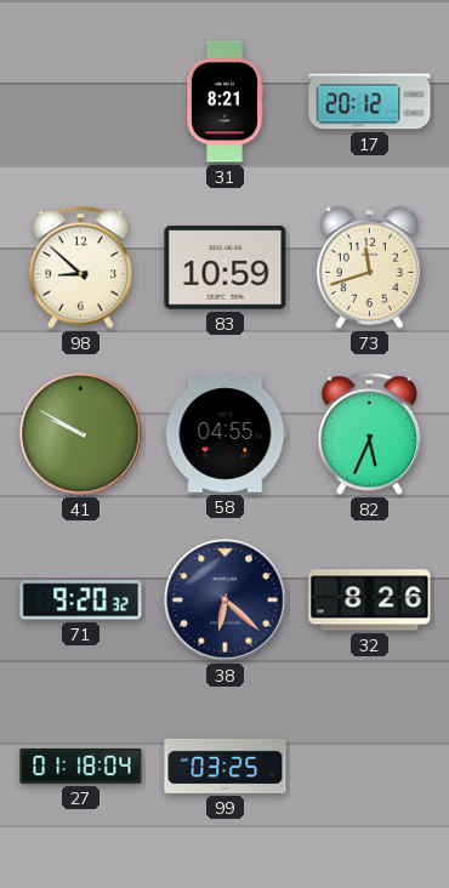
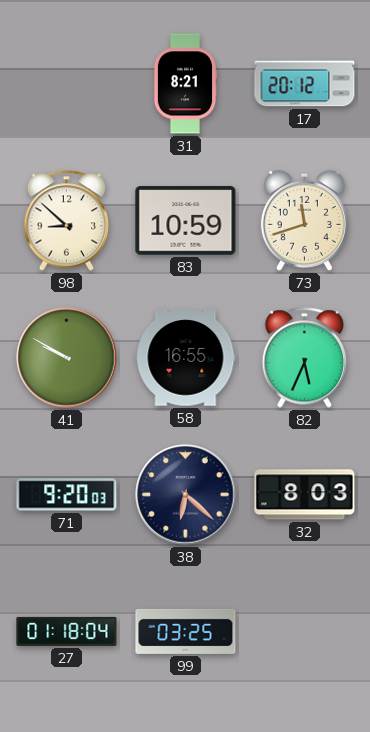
58: 04:55 -> 16:55
71: 9:20:32 -> 9:20:03
32: 8:26 -> 8:03
